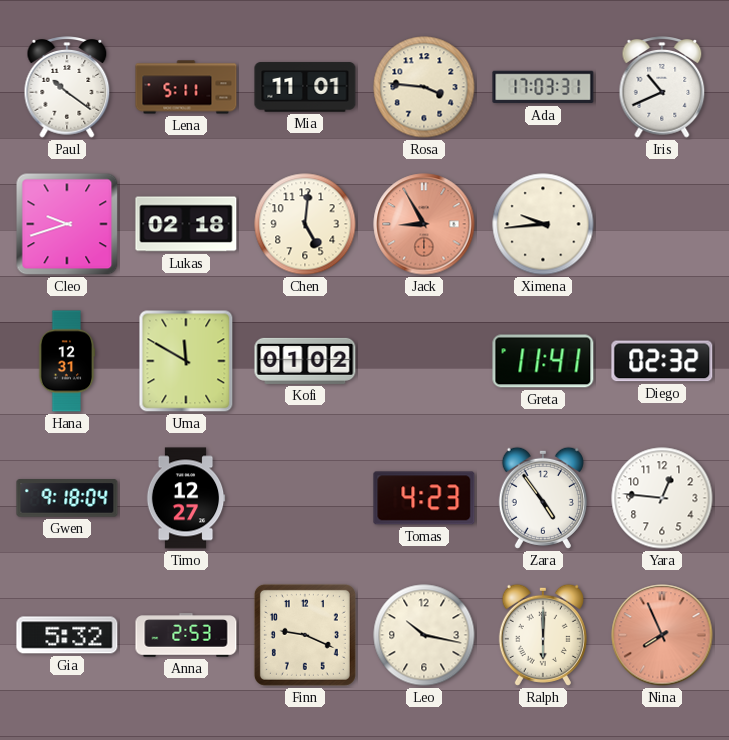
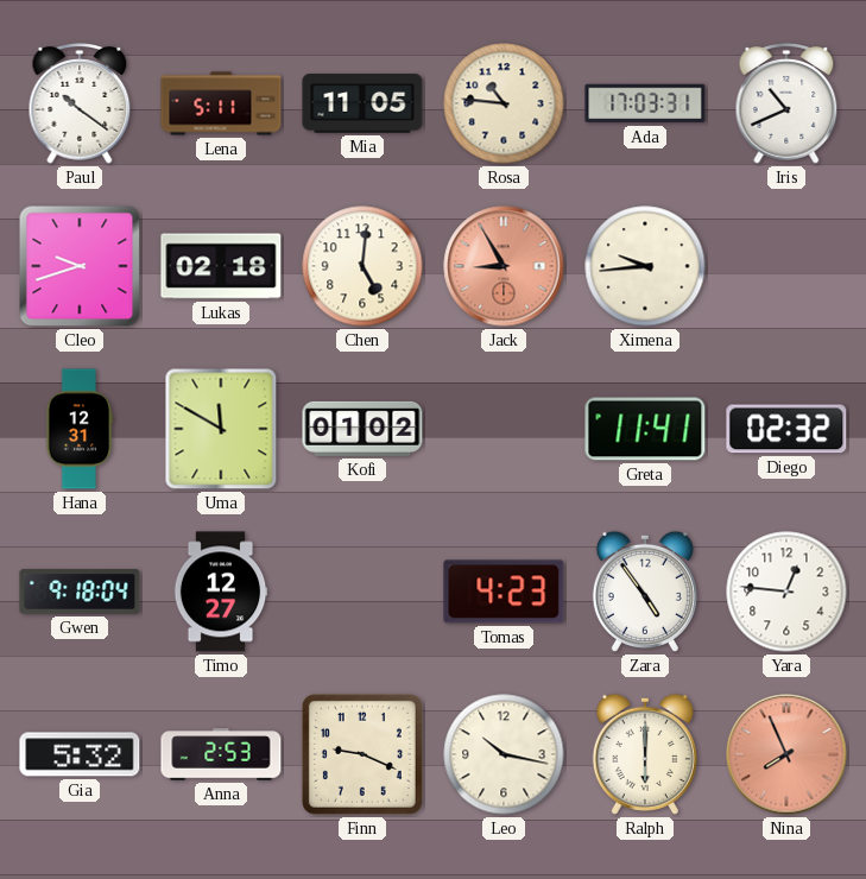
Mia: 11:01 -> 11:05
Rosa: 3:46 -> 10:46
